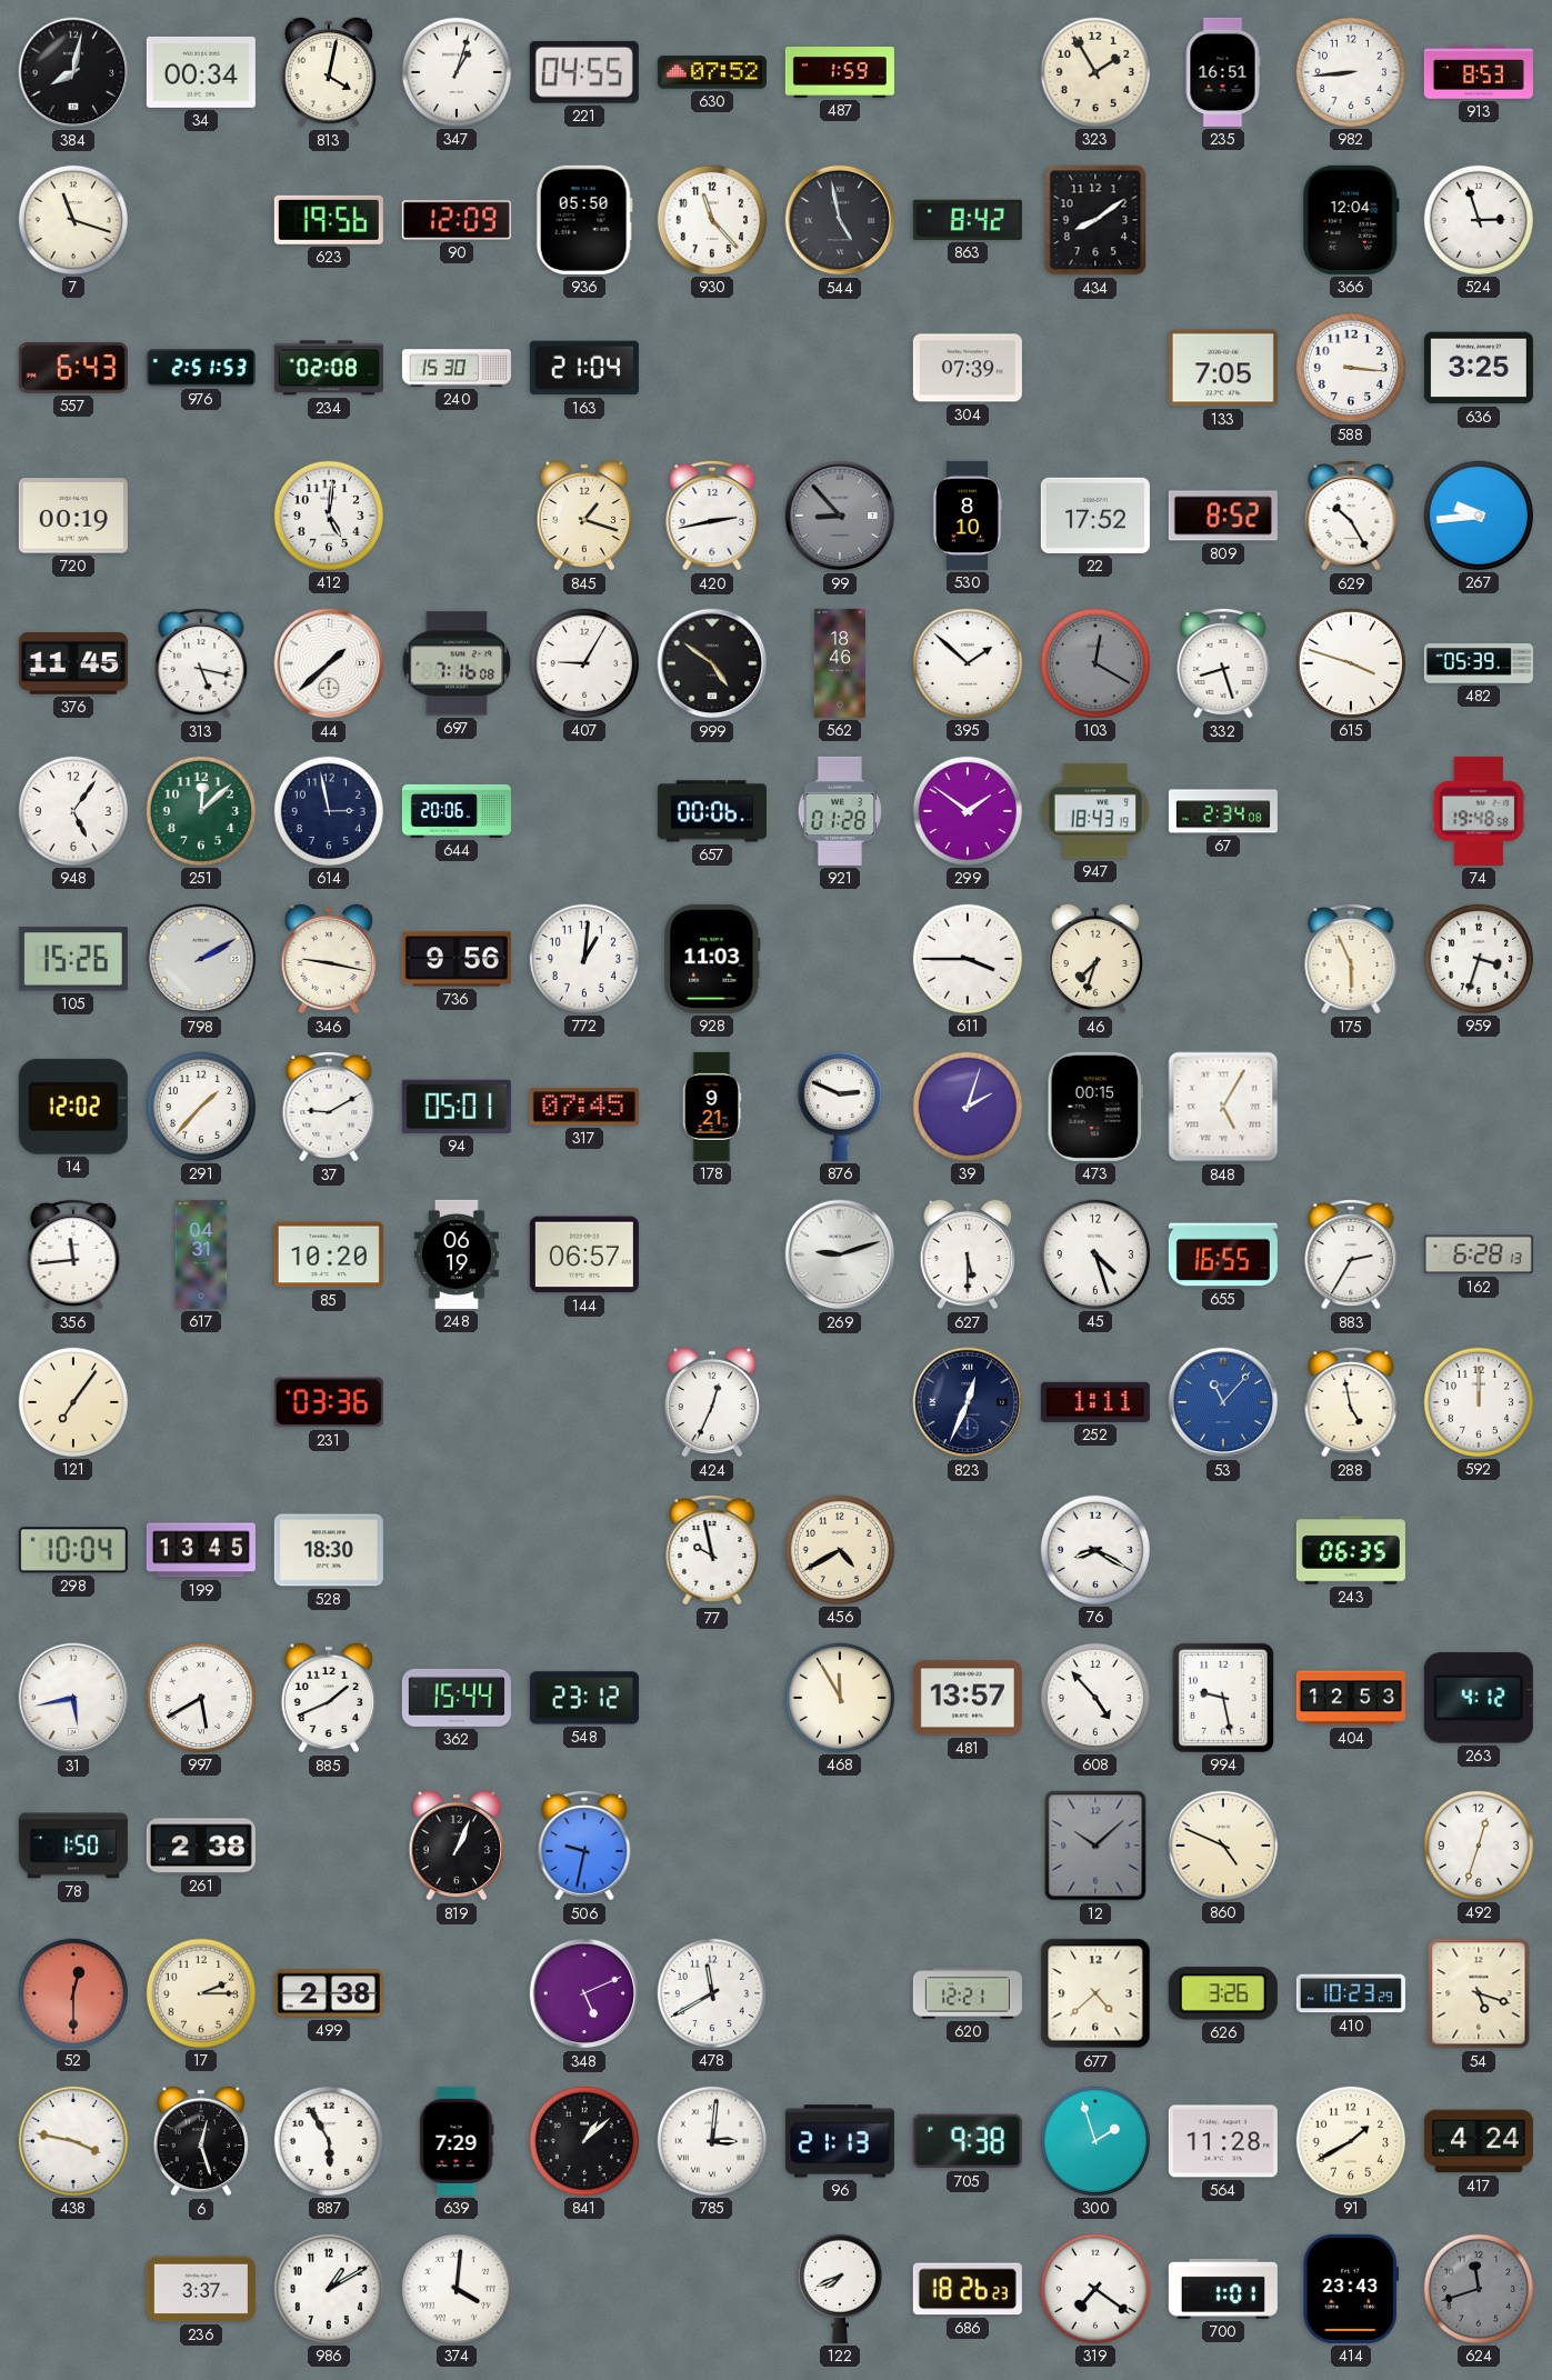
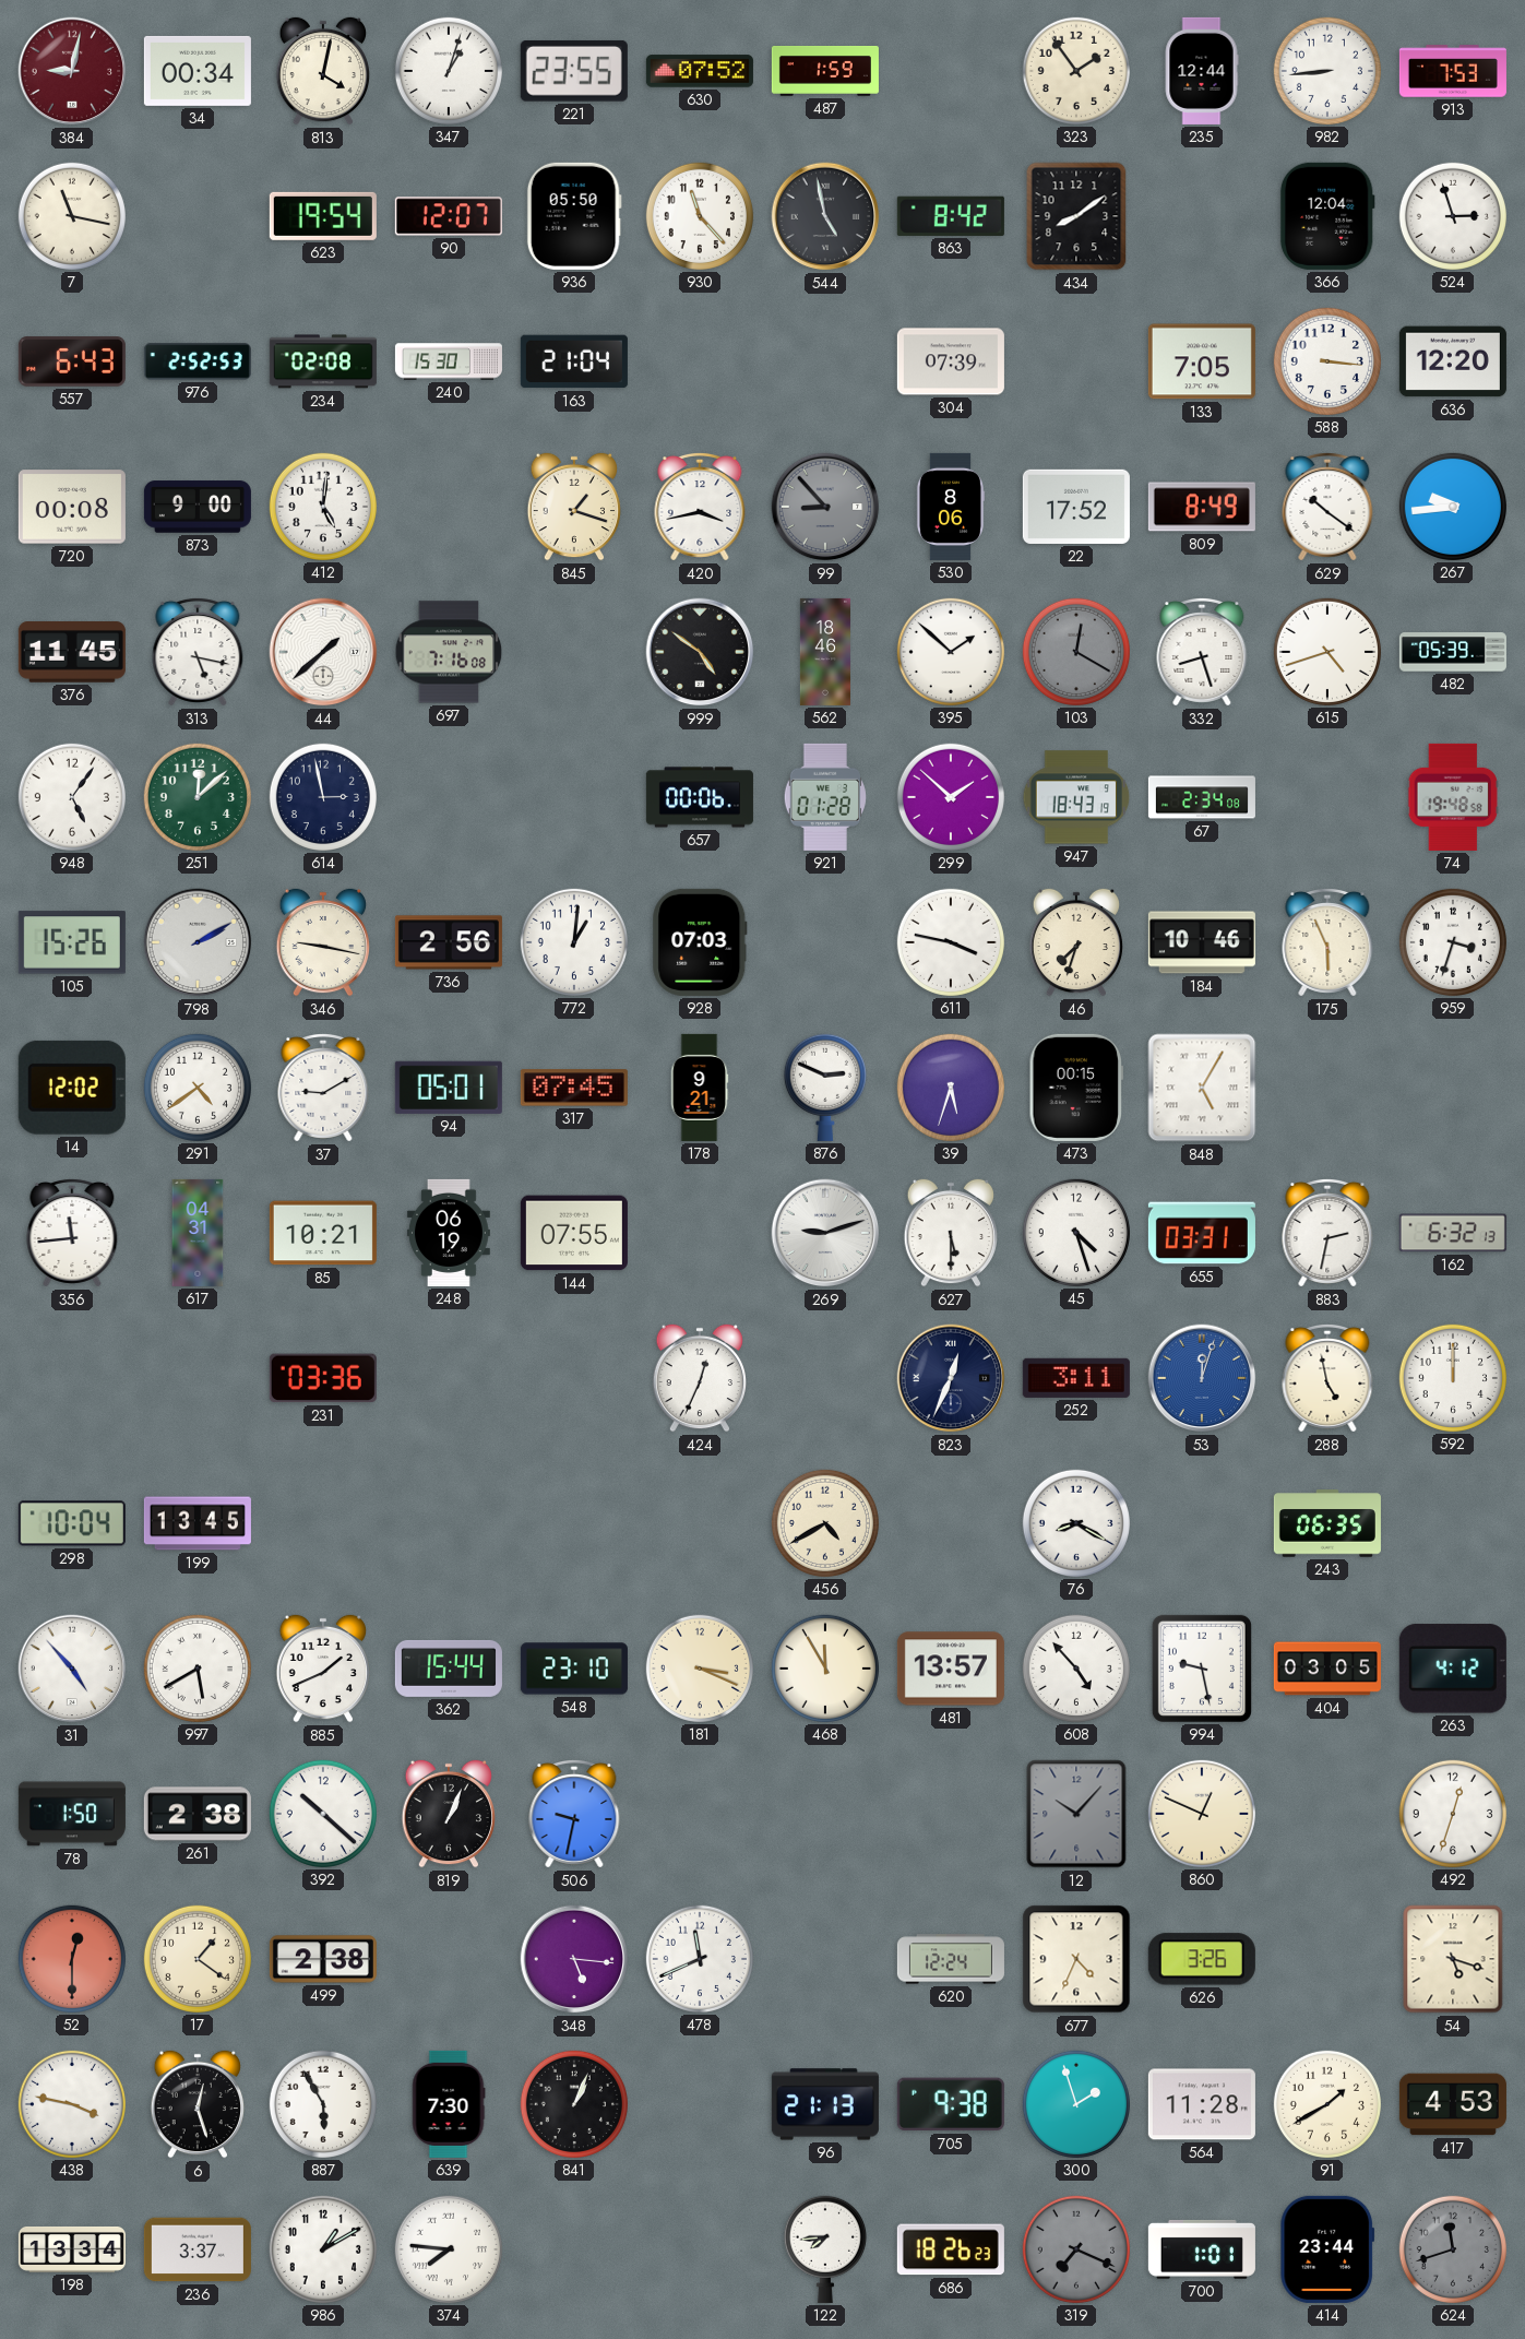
384: 8:02 -> 9:02
384 dial: black -> burgundy
221: 04:55 -> 23:55
323: 1:55 -> 1:54
235: 16:51 -> 12:44
913: 8:53 -> 7:53
7: 11:18 -> 11:17
623: 19:56 -> 19:54
90: 12:09 -> 12:07
976: 2:51 -> 2:52
636: 3:25 -> 12:20
720: 00:19 -> 00:08
873: none -> 9:00
420: 2:43 -> 3:43
530: 8:10 -> 8:06
809: 8:52 -> 8:49
629: 10:25 -> 10:21
407: 9:05 -> none
615: 3:48 -> 4:42
644: 20:06 -> none
299: 1:51 -> 1:52
736: 9:56 -> 2:56
928: 11:03 -> 07:03
611: 3:45 -> 3:47
184: none -> 10:46
291: 1:37 -> 4:39
39: 2:03 -> 5:33
85: 10:20 -> 10:21
144: 06:57 -> 07:55
655: 16:55 -> 03:31
883: 2:35 -> 2:32
162: 6:28 -> 6:32
121: 7:06 -> none
252: 1:11 -> 3:11
53: 11:07 -> 12:03
528: 18:30 -> none
77: 9:58 -> none
31: 5:43 -> 4:53
548: 23:12 -> 23:10
181: none -> 3:19
404: 12:53 -> 03:05
392: none -> 10:22
12: 10:08 -> 10:07
860: 4:49 -> 12:49
17: 2:15 -> 1:21
348: 5:11 -> 5:16
478: 11:40 -> 11:41
620: 12:21 -> 12:24
677: 4:38 -> 4:34
410: 10:23 -> none
639: 7:29 -> 7:30
841: 1:08 -> 1:04
785: 3:01 -> none
417: 4:24 -> 4:53
198: none -> 13:34
374: 4:01 -> 7:46
122: 7:41 -> 7:44
319: 7:21 -> 7:19
319 dial: white -> grey
414: 23:43 -> 23:44
